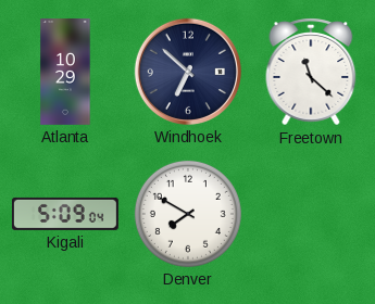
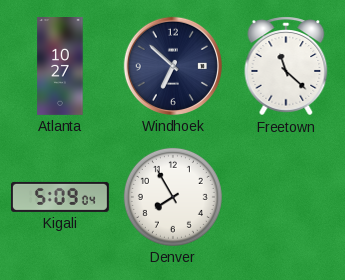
Atlanta: 10:29 -> 10:27
Denver: 7:50 -> 7:55
